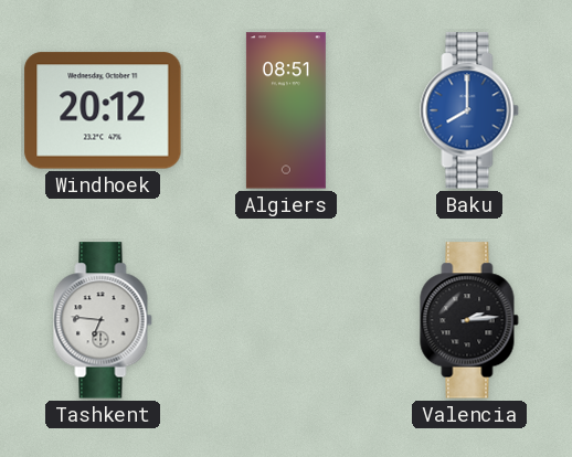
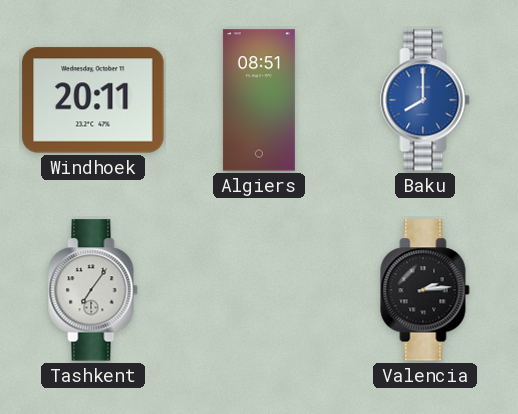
Windhoek: 20:12 -> 20:11
Tashkent: 6:46 -> 7:06
